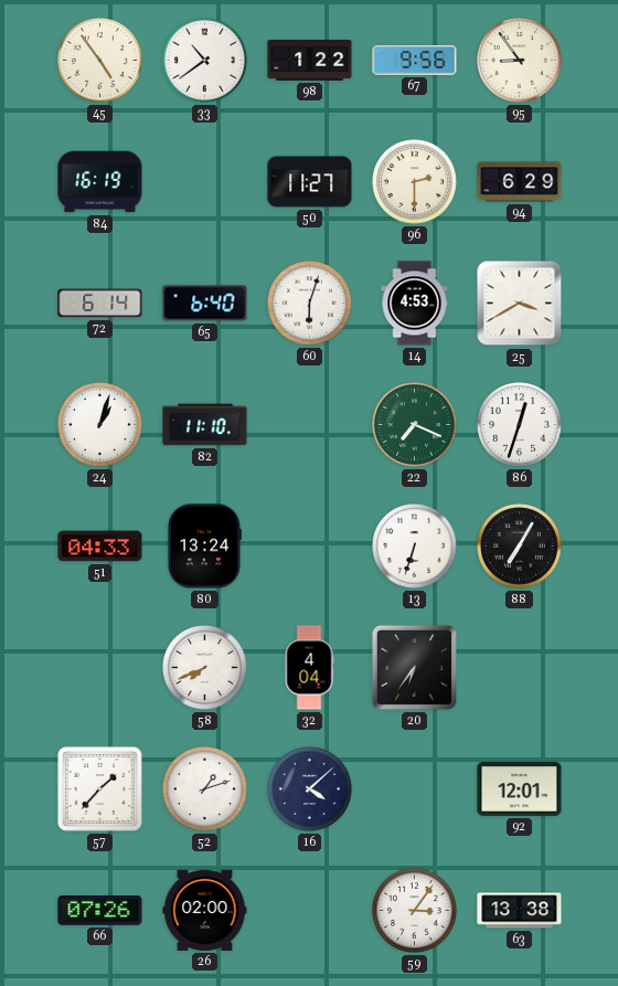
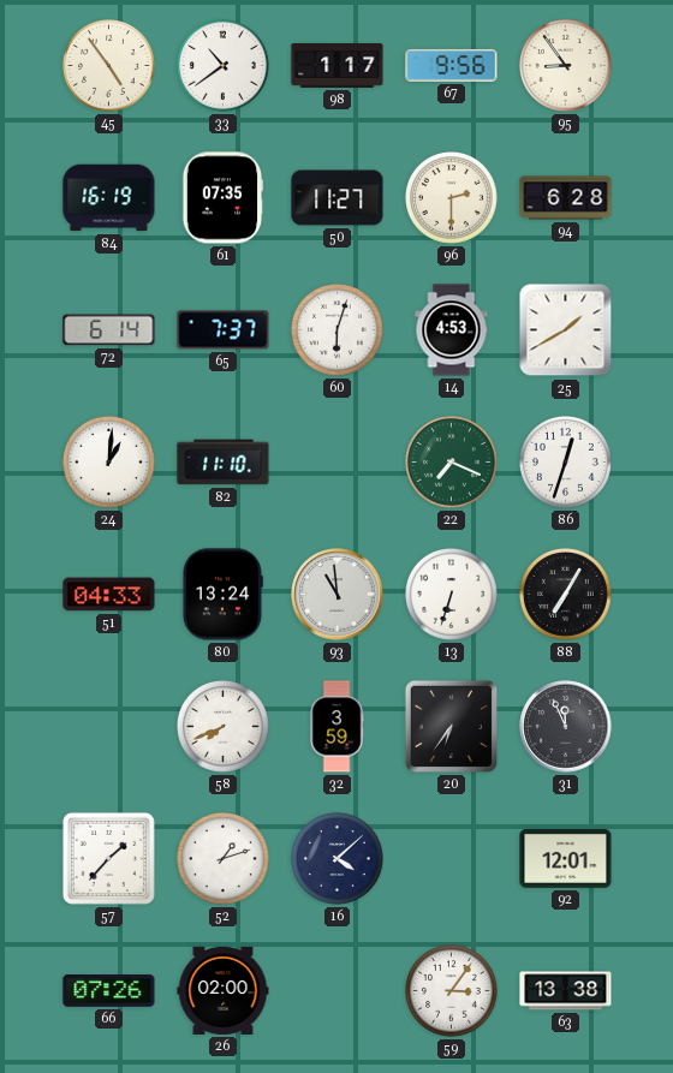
98: 1:22 -> 1:17
61: none -> 07:35
94: 6:29 -> 6:28
65: 6:40 -> 7:37
25: 3:40 -> 1:40
24: 1:03 -> 1:01
93: none -> 10:59
32: 4:04 -> 3:59
31: none -> 11:56
